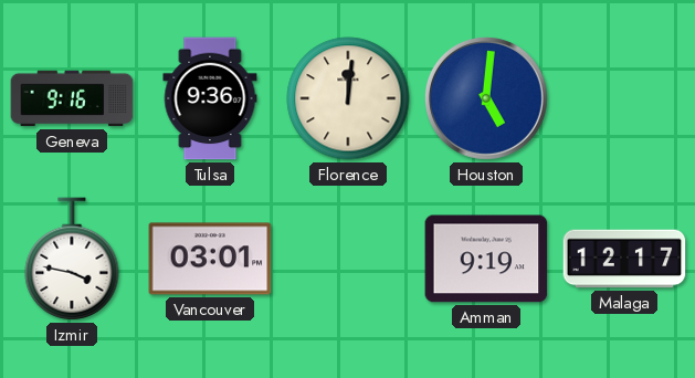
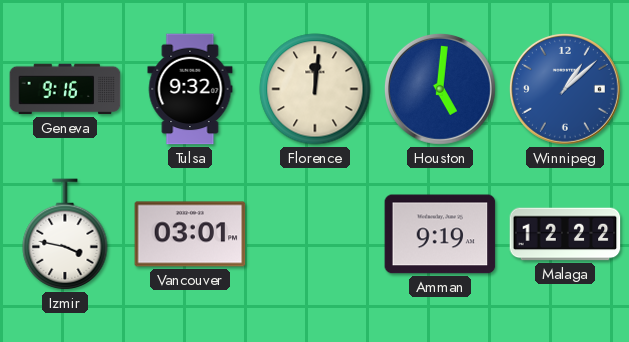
Tulsa: 9:36 -> 9:32
Winnipeg: none -> 1:08
Malaga: 12:17 -> 12:22
